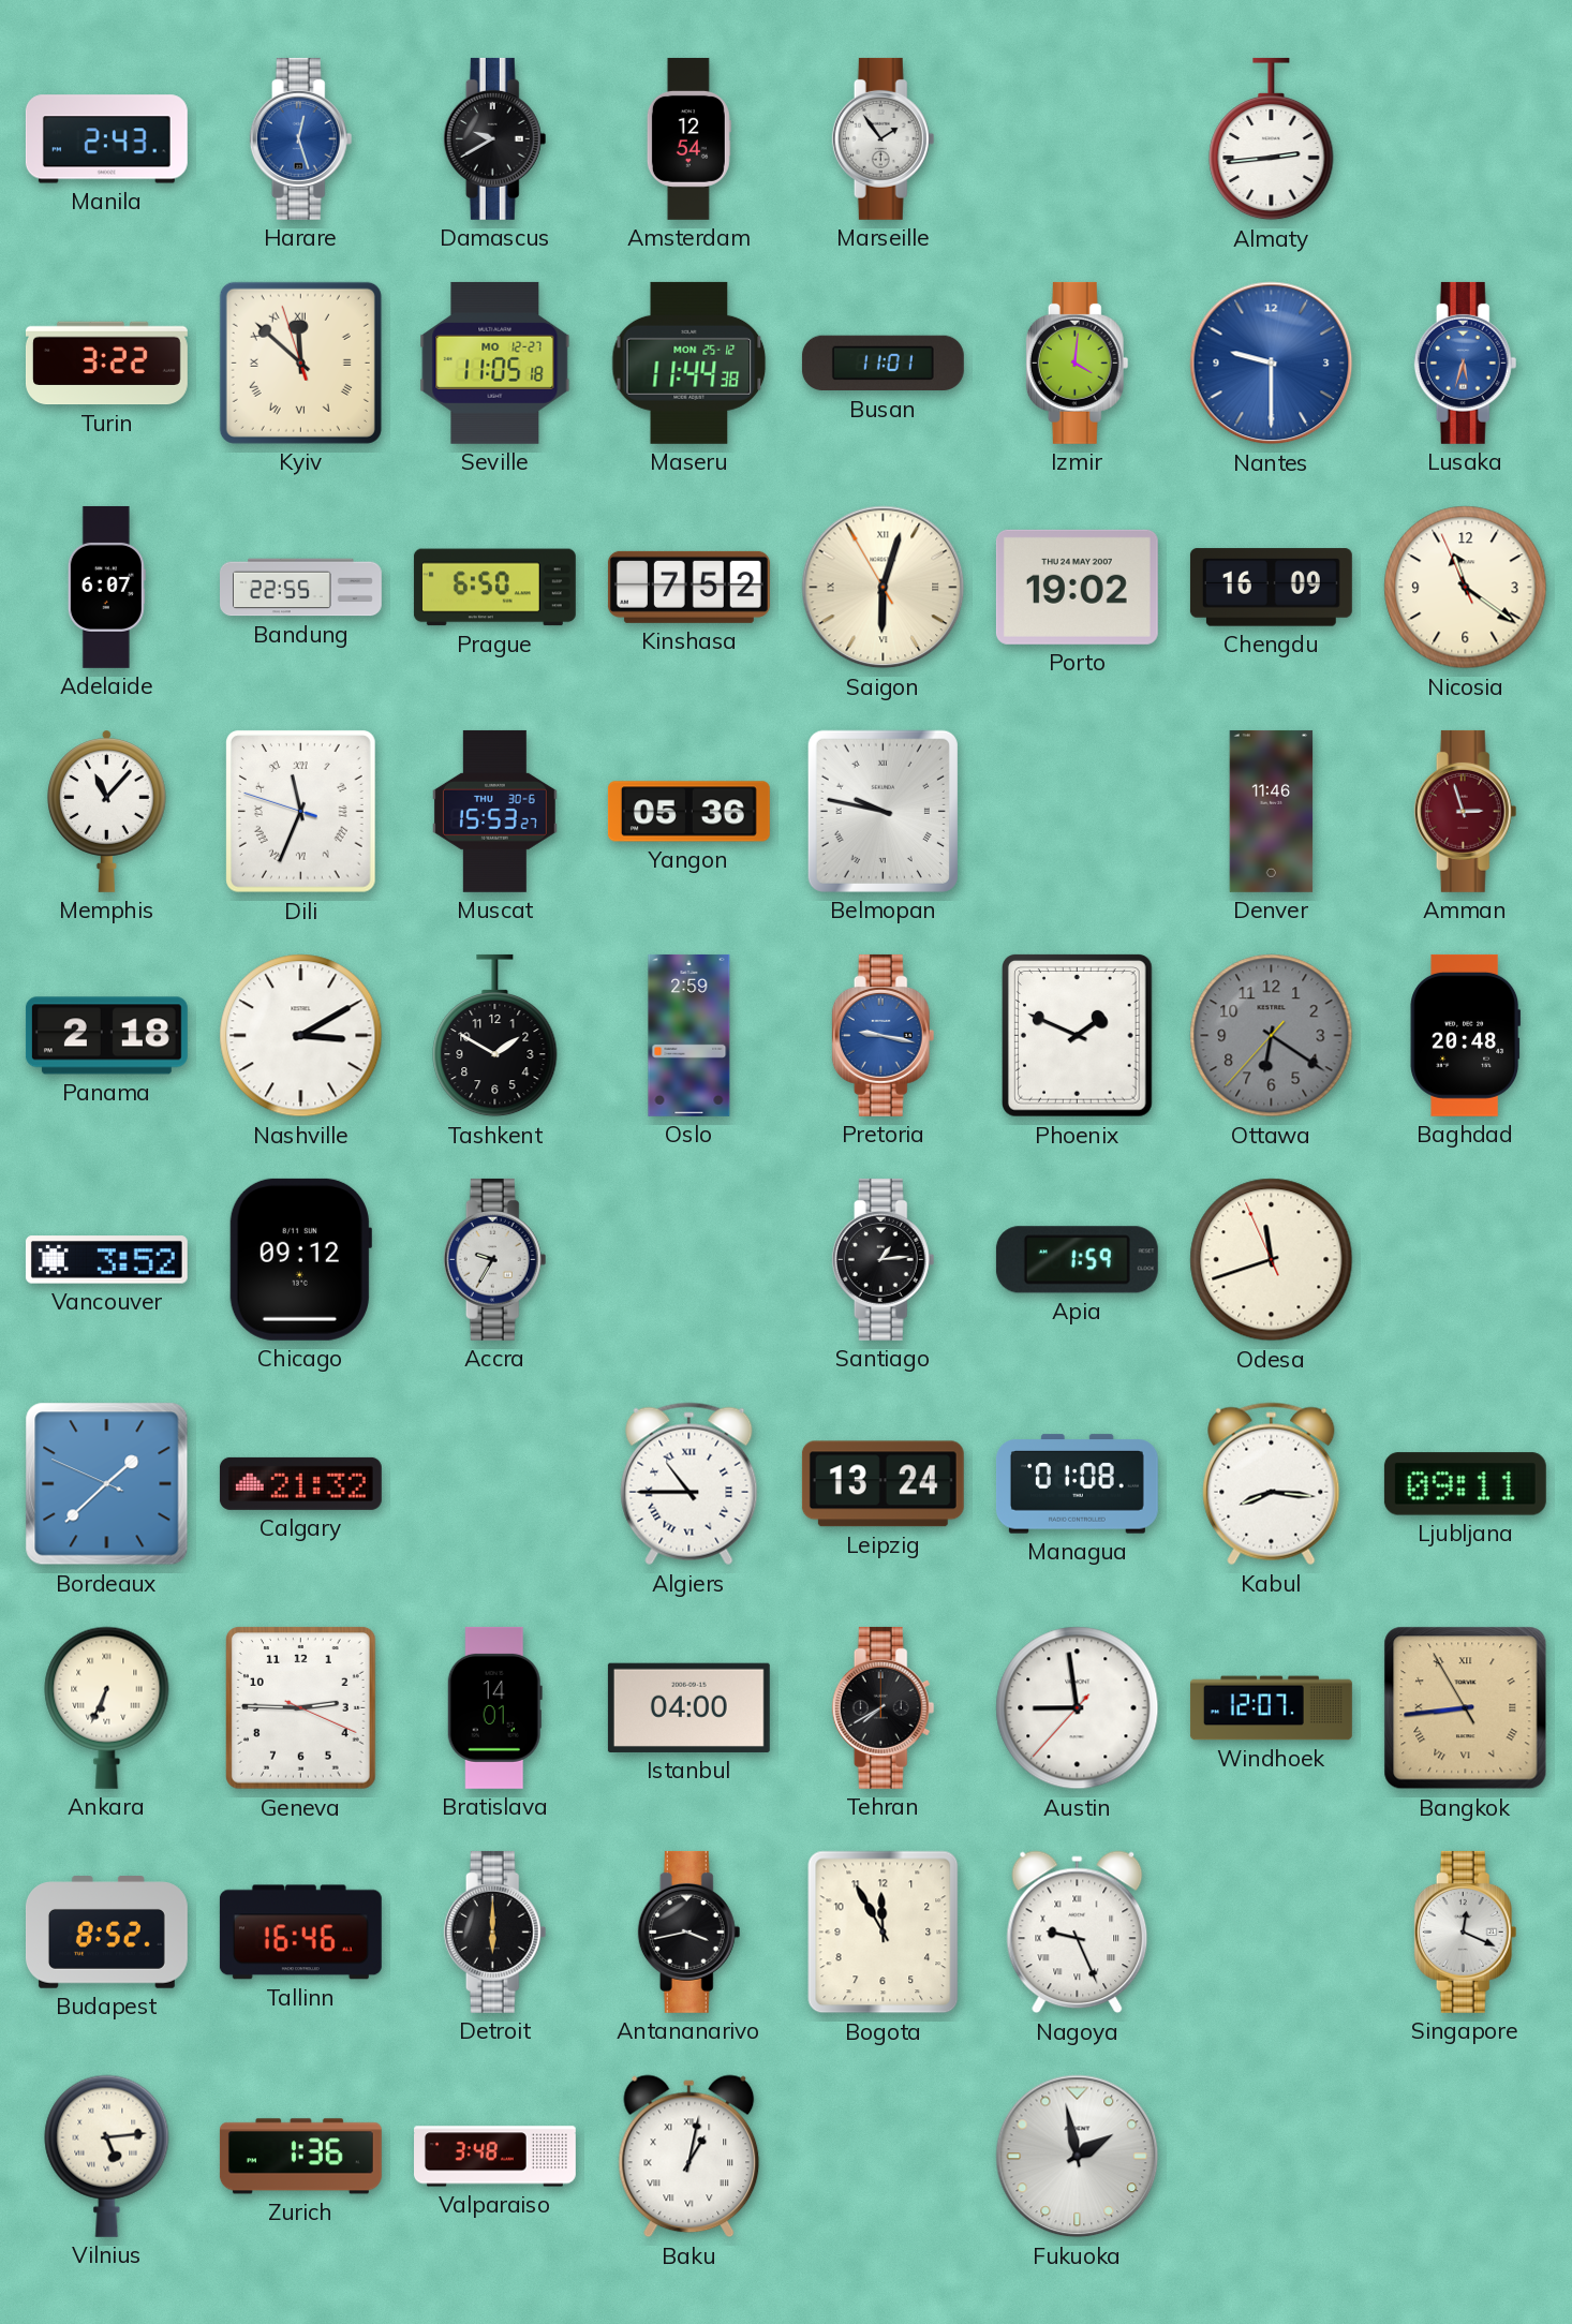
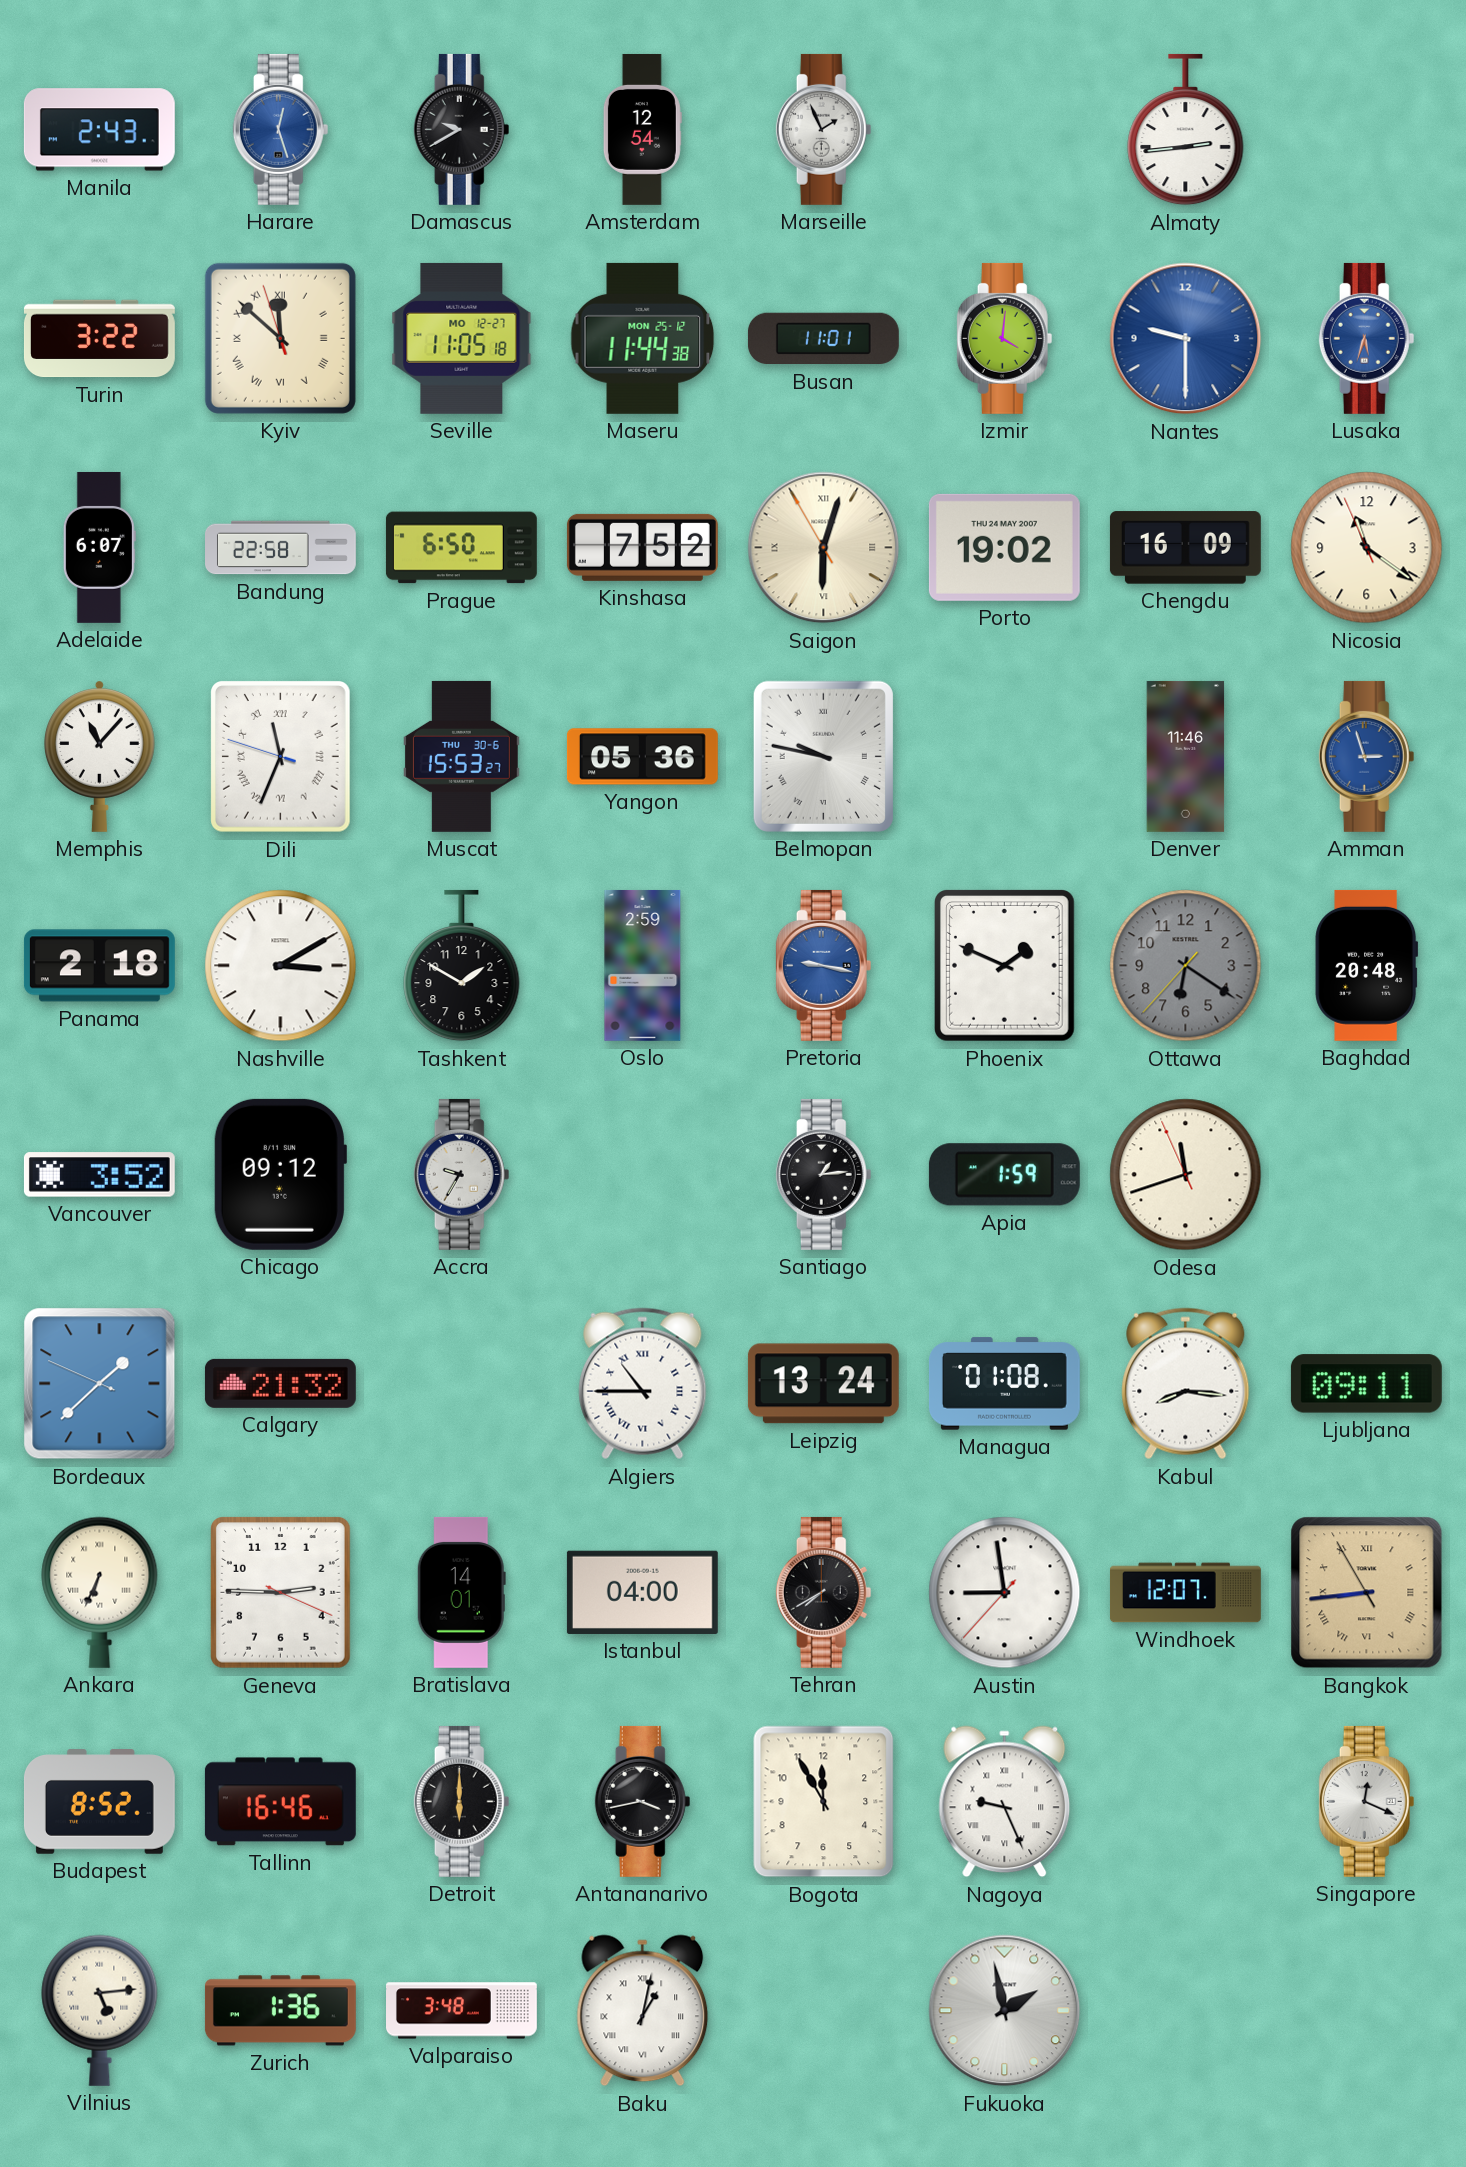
Marseille: 1:54 -> 1:56
Bandung: 22:55 -> 22:58
Amman dial: burgundy -> blue
